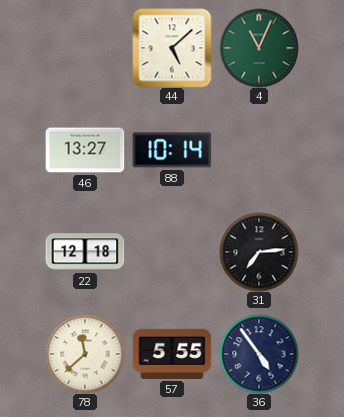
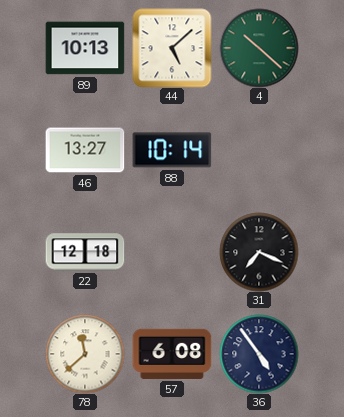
89: none -> 10:13
4: 11:04 -> 10:22
31: 7:14 -> 7:19
57: 5:55 -> 6:08
